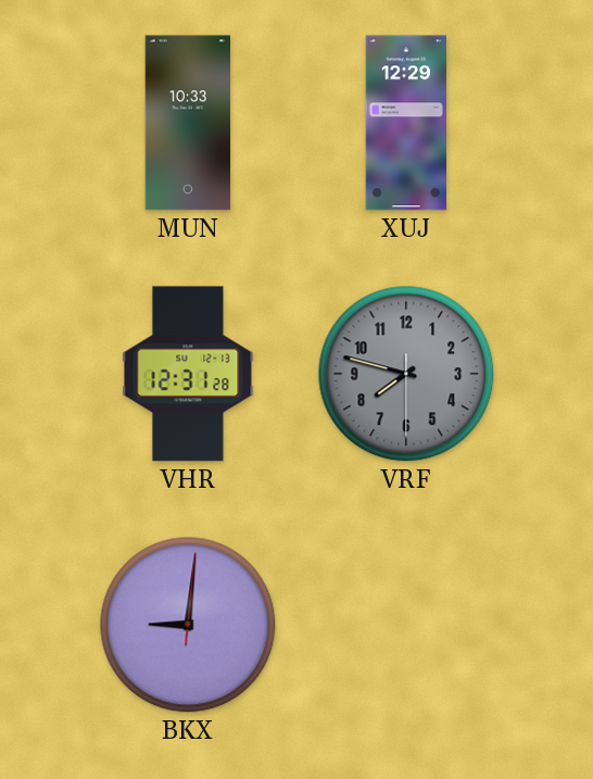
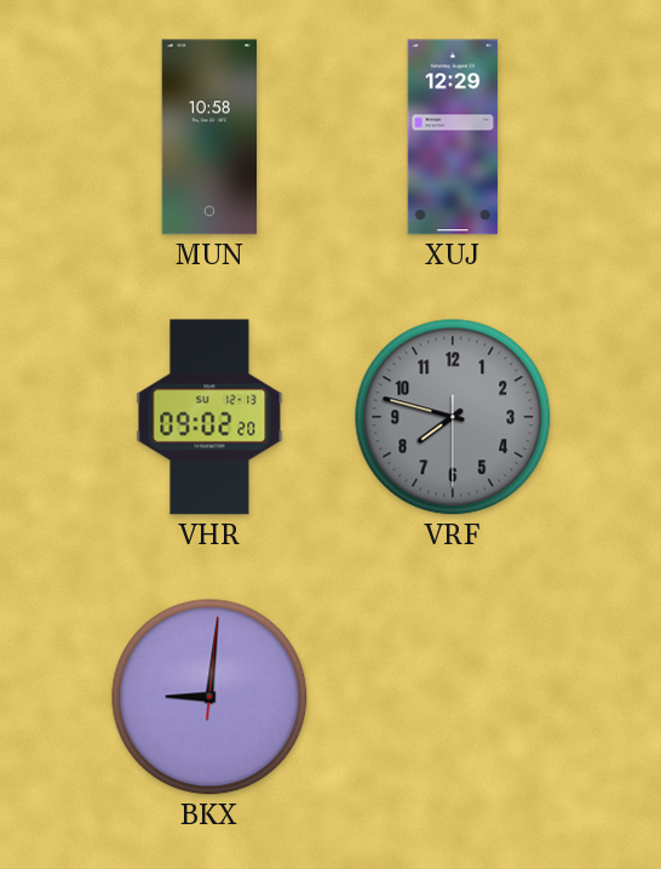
MUN: 10:33 -> 10:58
VHR: 12:31 -> 09:02
